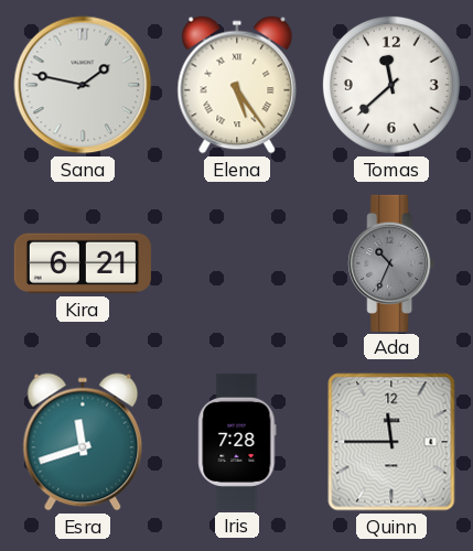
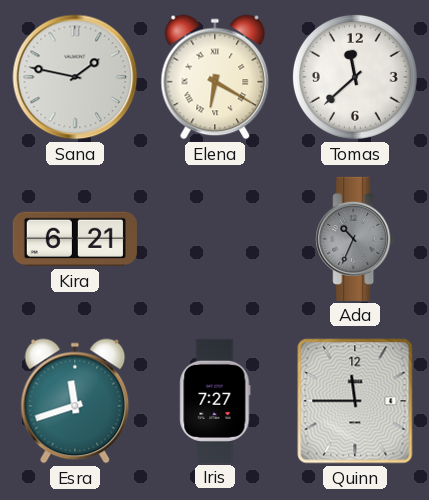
Elena: 5:24 -> 6:20
Iris: 7:28 -> 7:27
